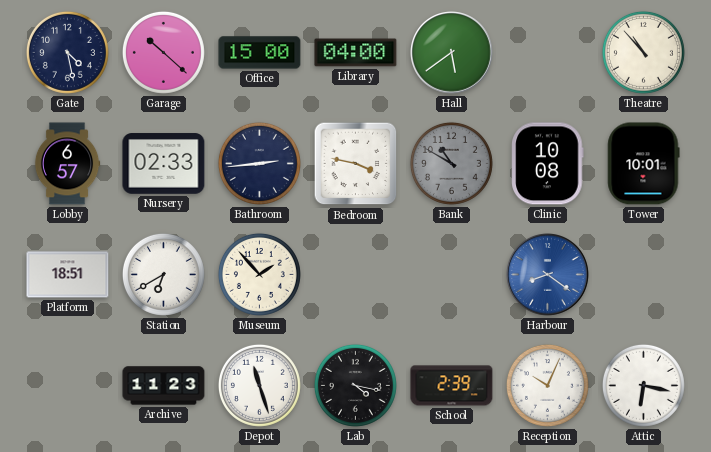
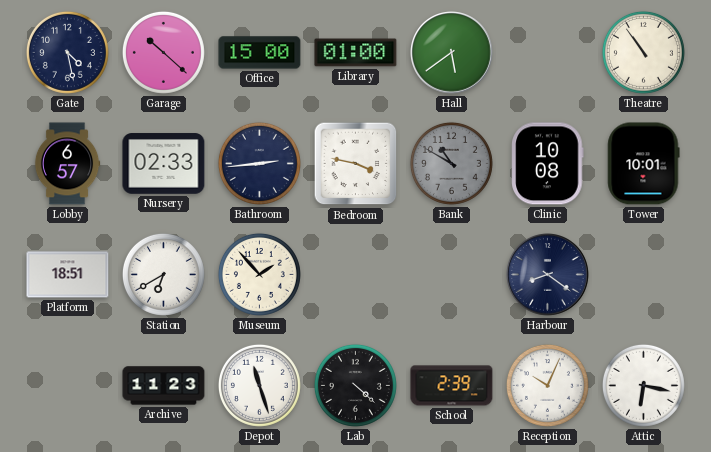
Library: 04:00 -> 01:00
Theatre: 10:53 -> 10:54
Harbour dial: blue -> navy
Lab: 4:17 -> 4:22
